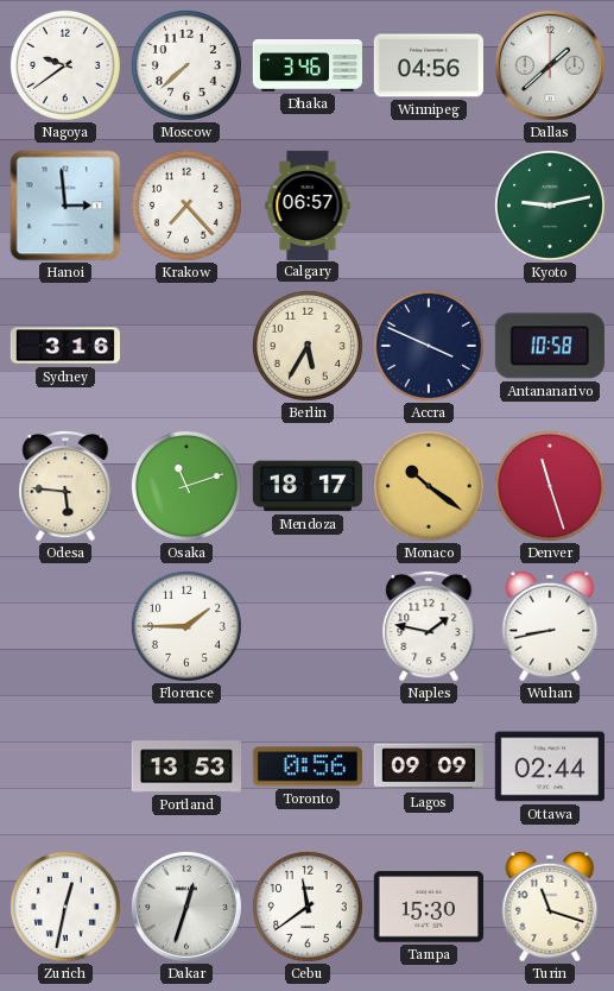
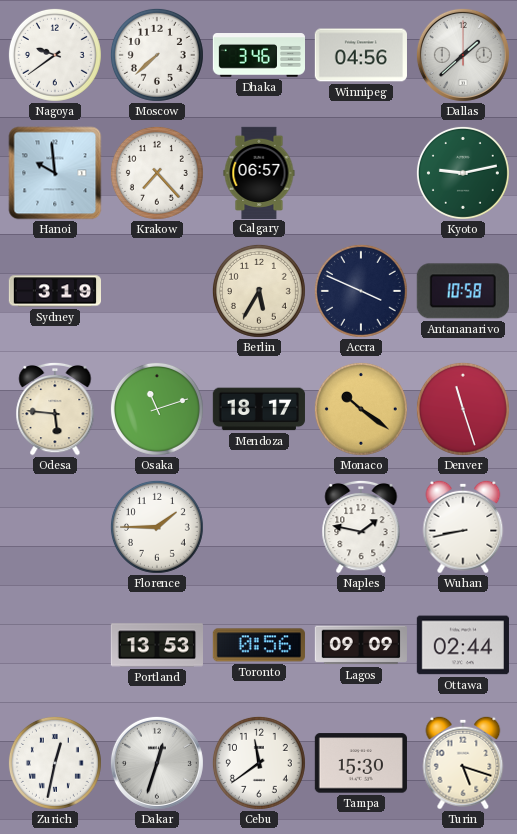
Hanoi: 2:59 -> 9:59
Sydney: 3:16 -> 3:19
Turin: 11:18 -> 5:18
